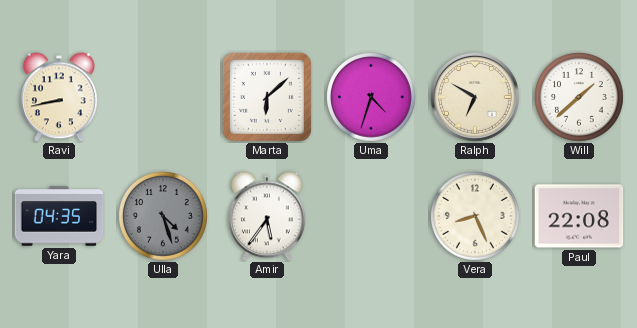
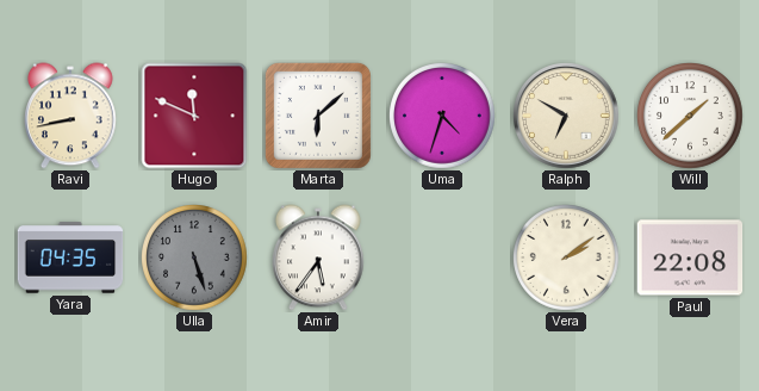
Hugo: none -> 11:49
Ulla: 4:27 -> 5:27
Vera: 8:26 -> 2:09
